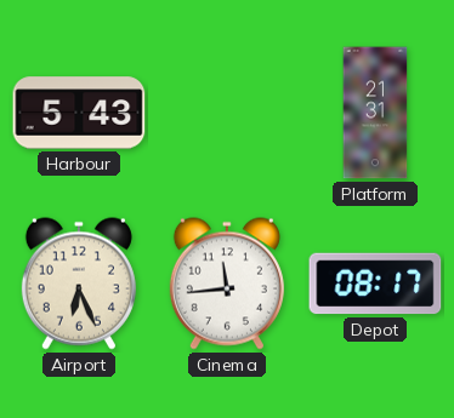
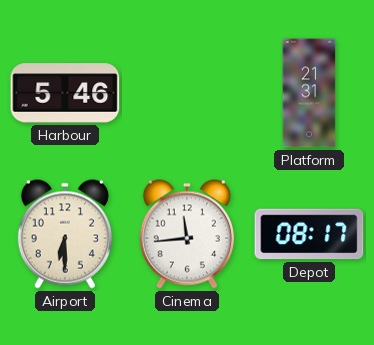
Harbour: 5:43 -> 5:46
Airport: 6:26 -> 6:30
